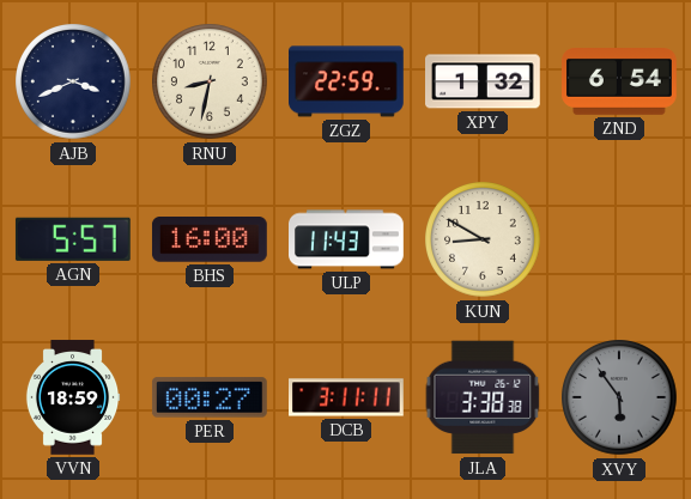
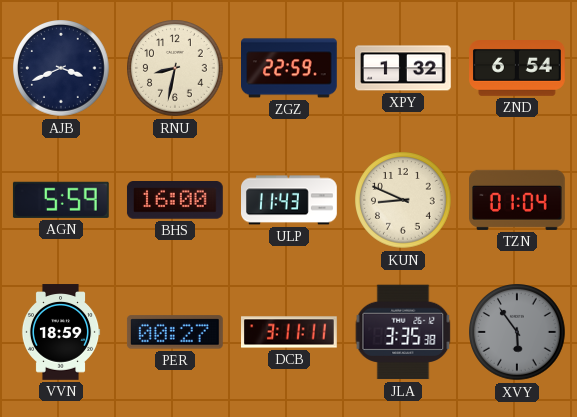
AGN: 5:57 -> 5:59
KUN: 8:50 -> 8:49
TZN: none -> 01:04
JLA: 3:38 -> 3:35
